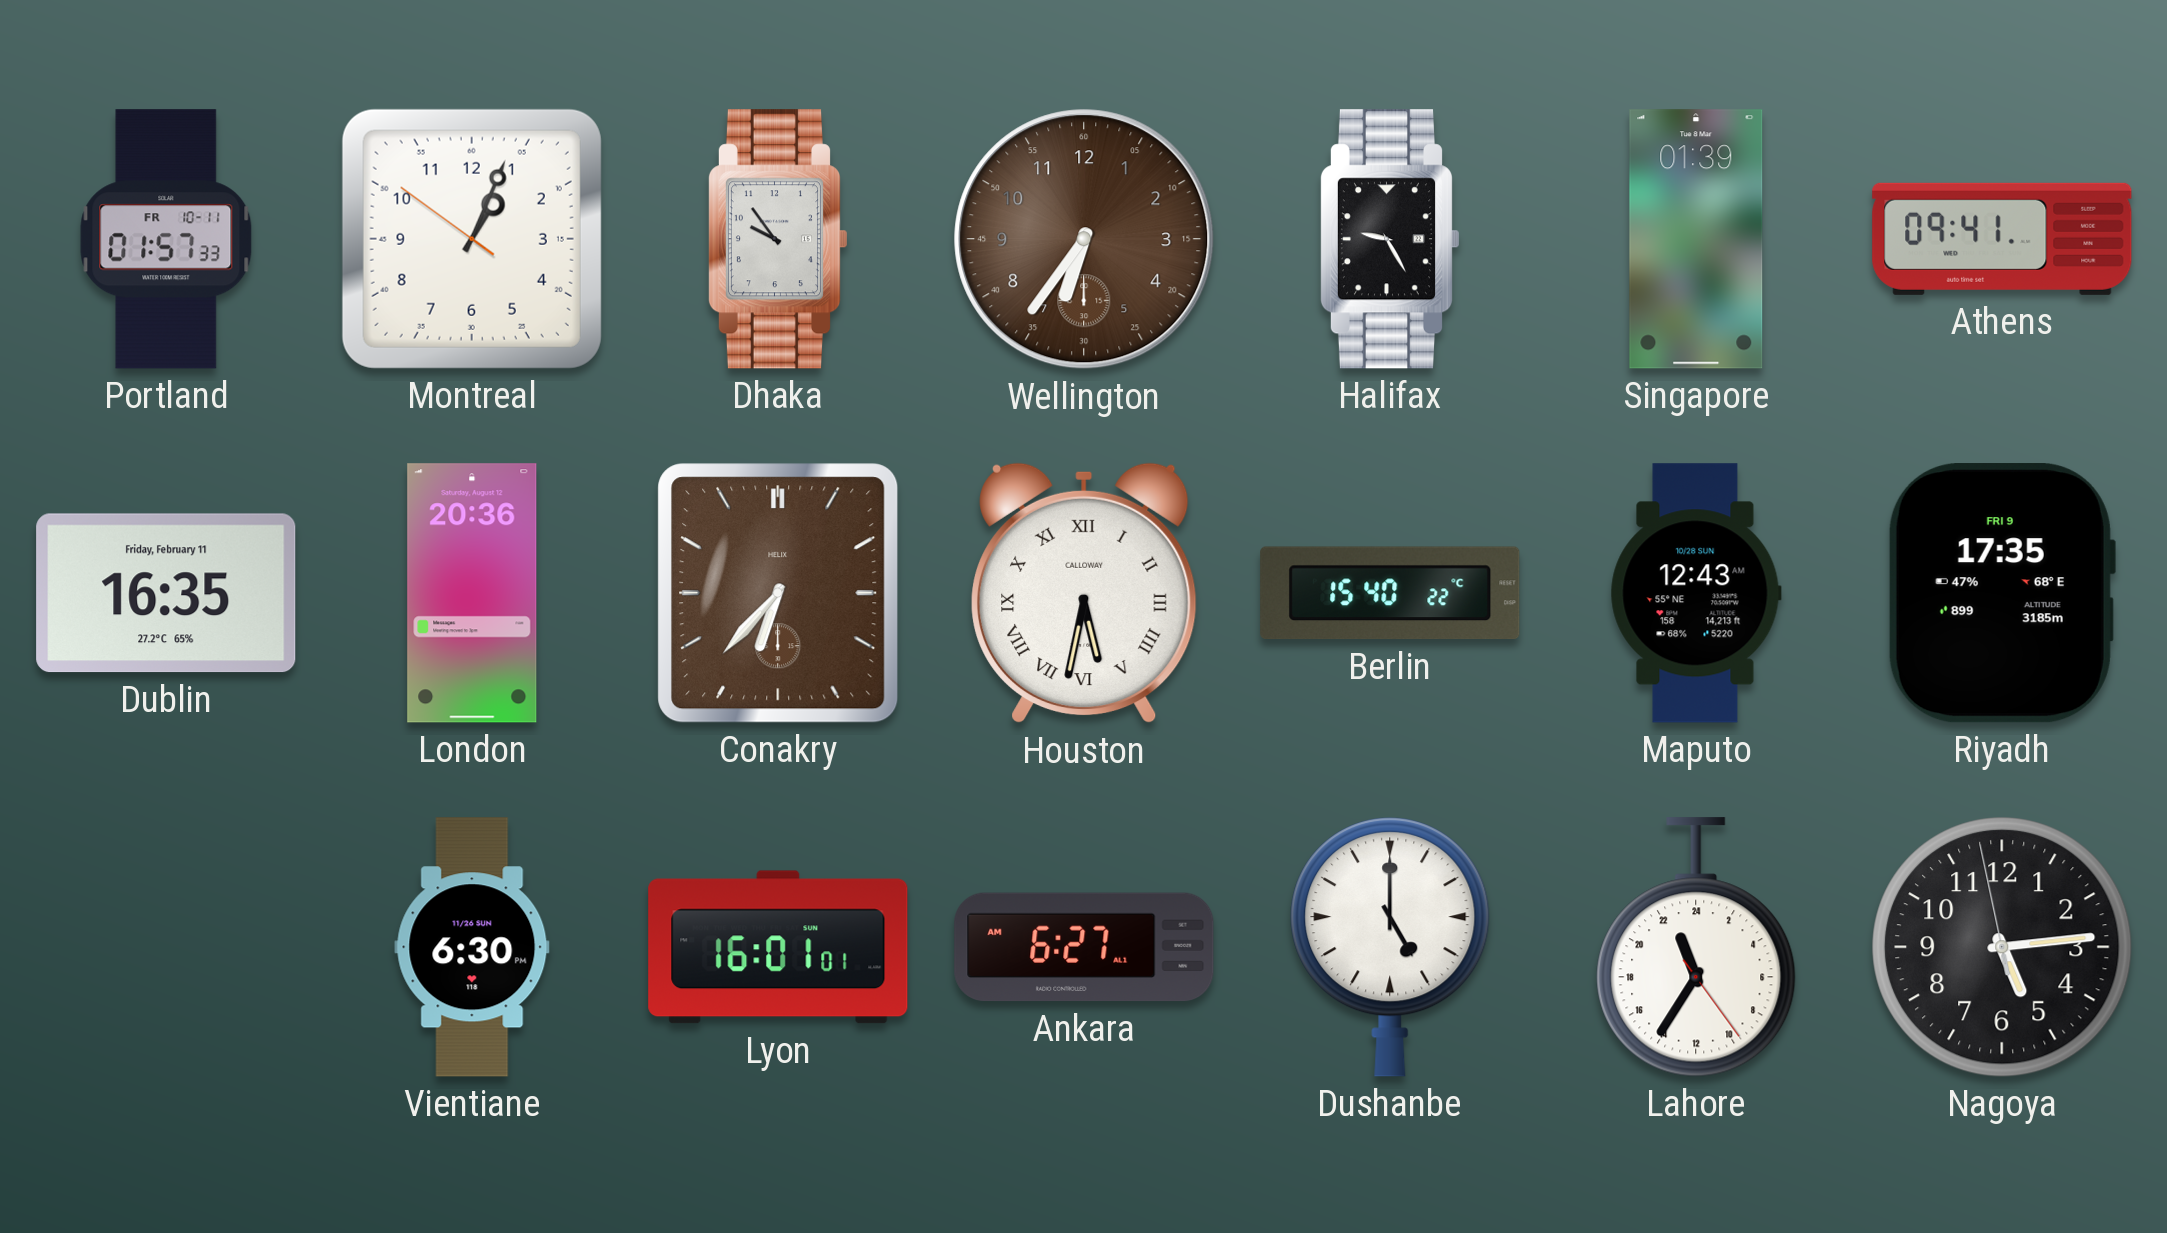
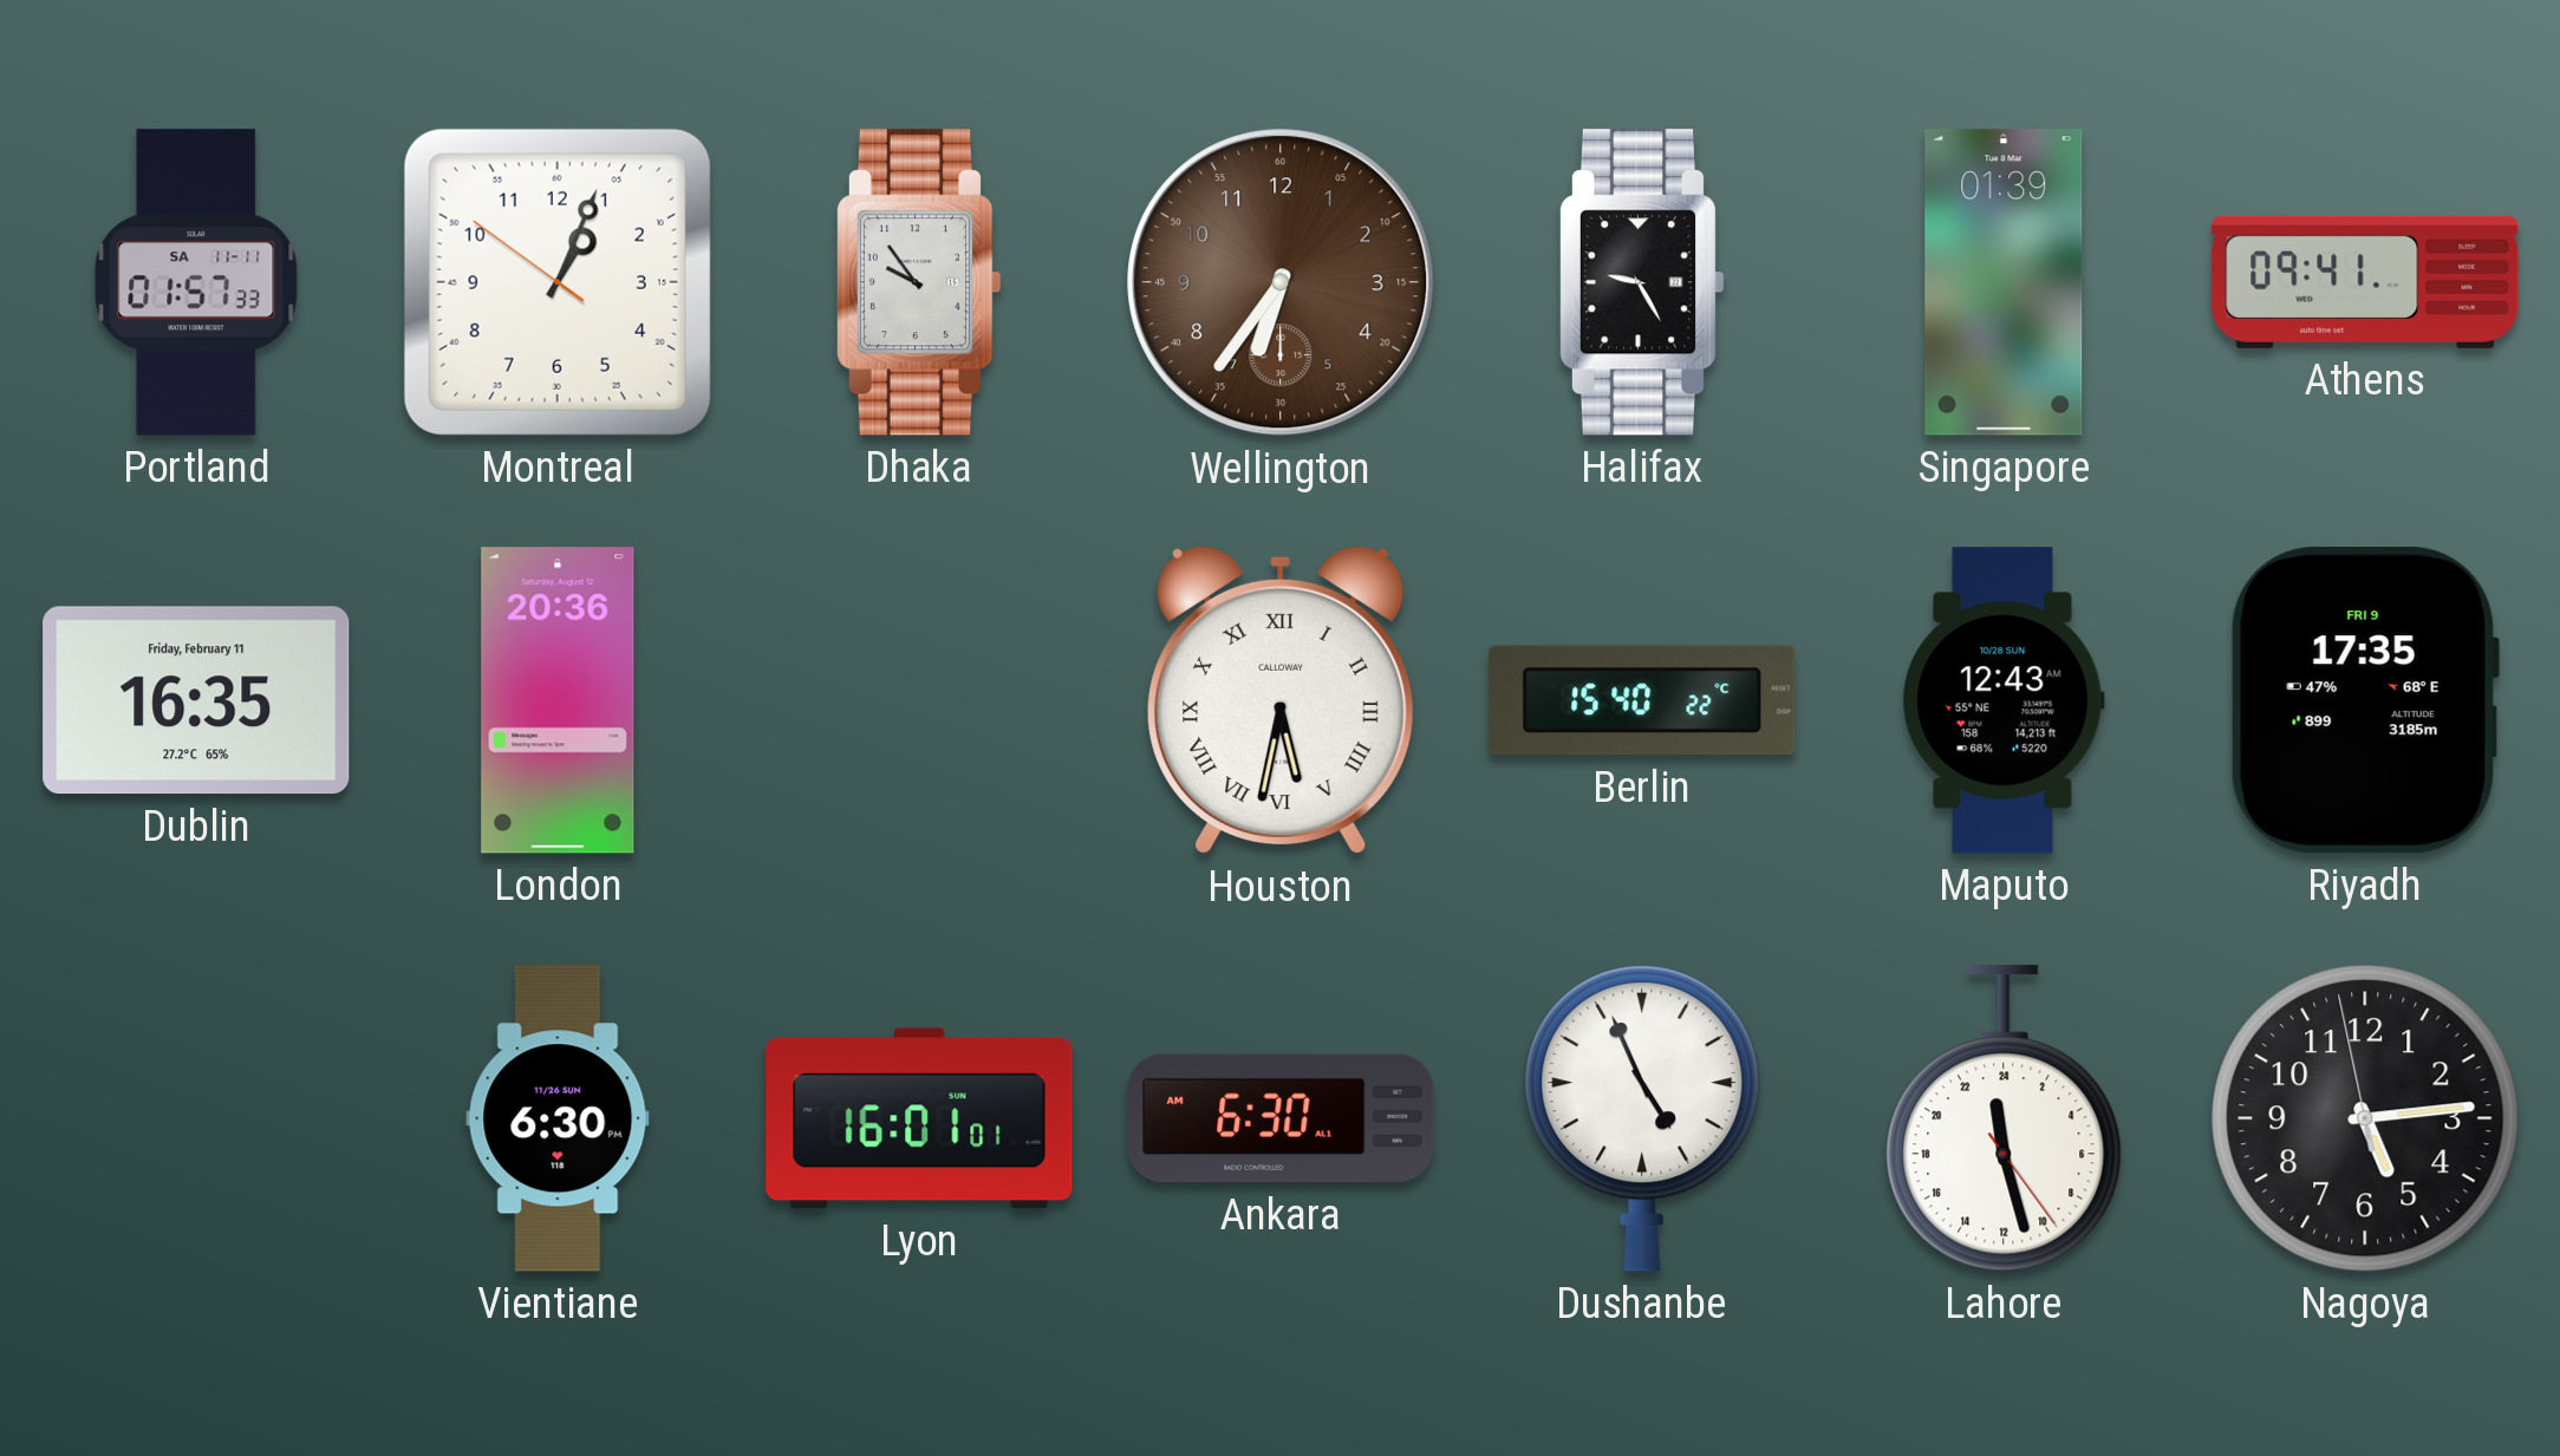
Portland date: FR 10-11 -> SA 11-11
Conakry: 6:37 -> none
Ankara: 6:27 -> 6:30
Dushanbe: 5:00 -> 4:56
Lahore: 22:35 -> 23:27
